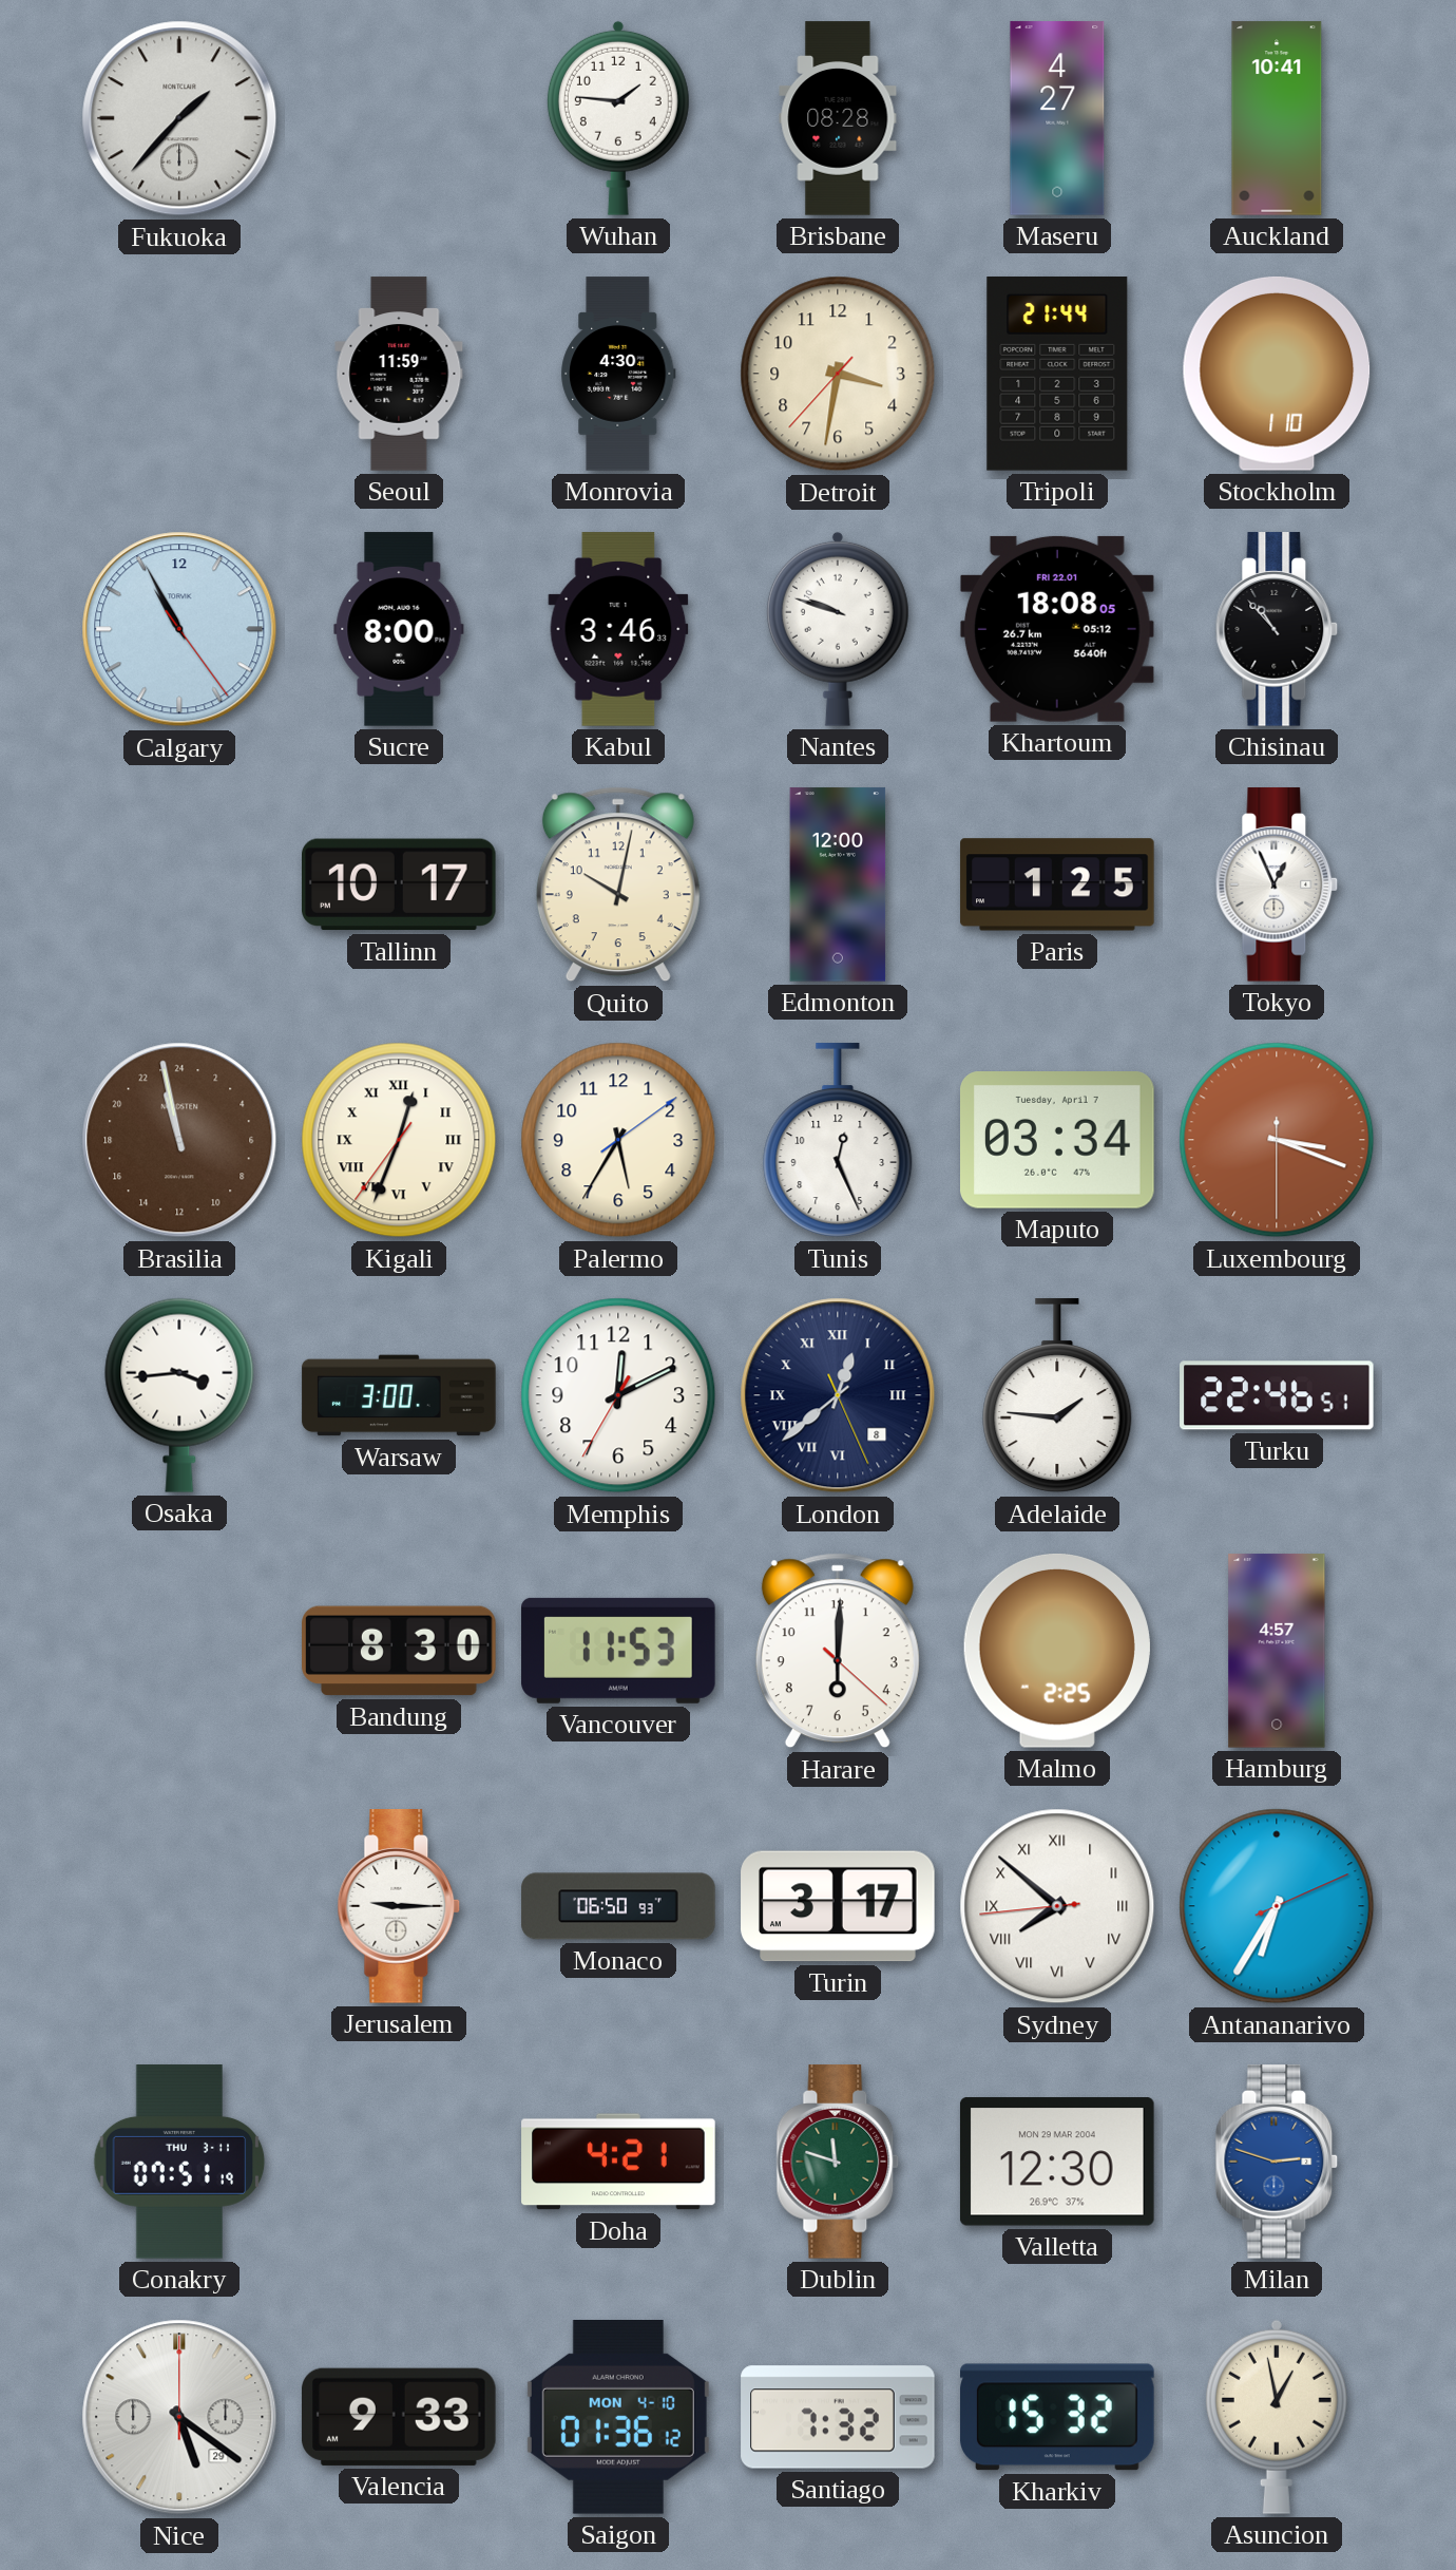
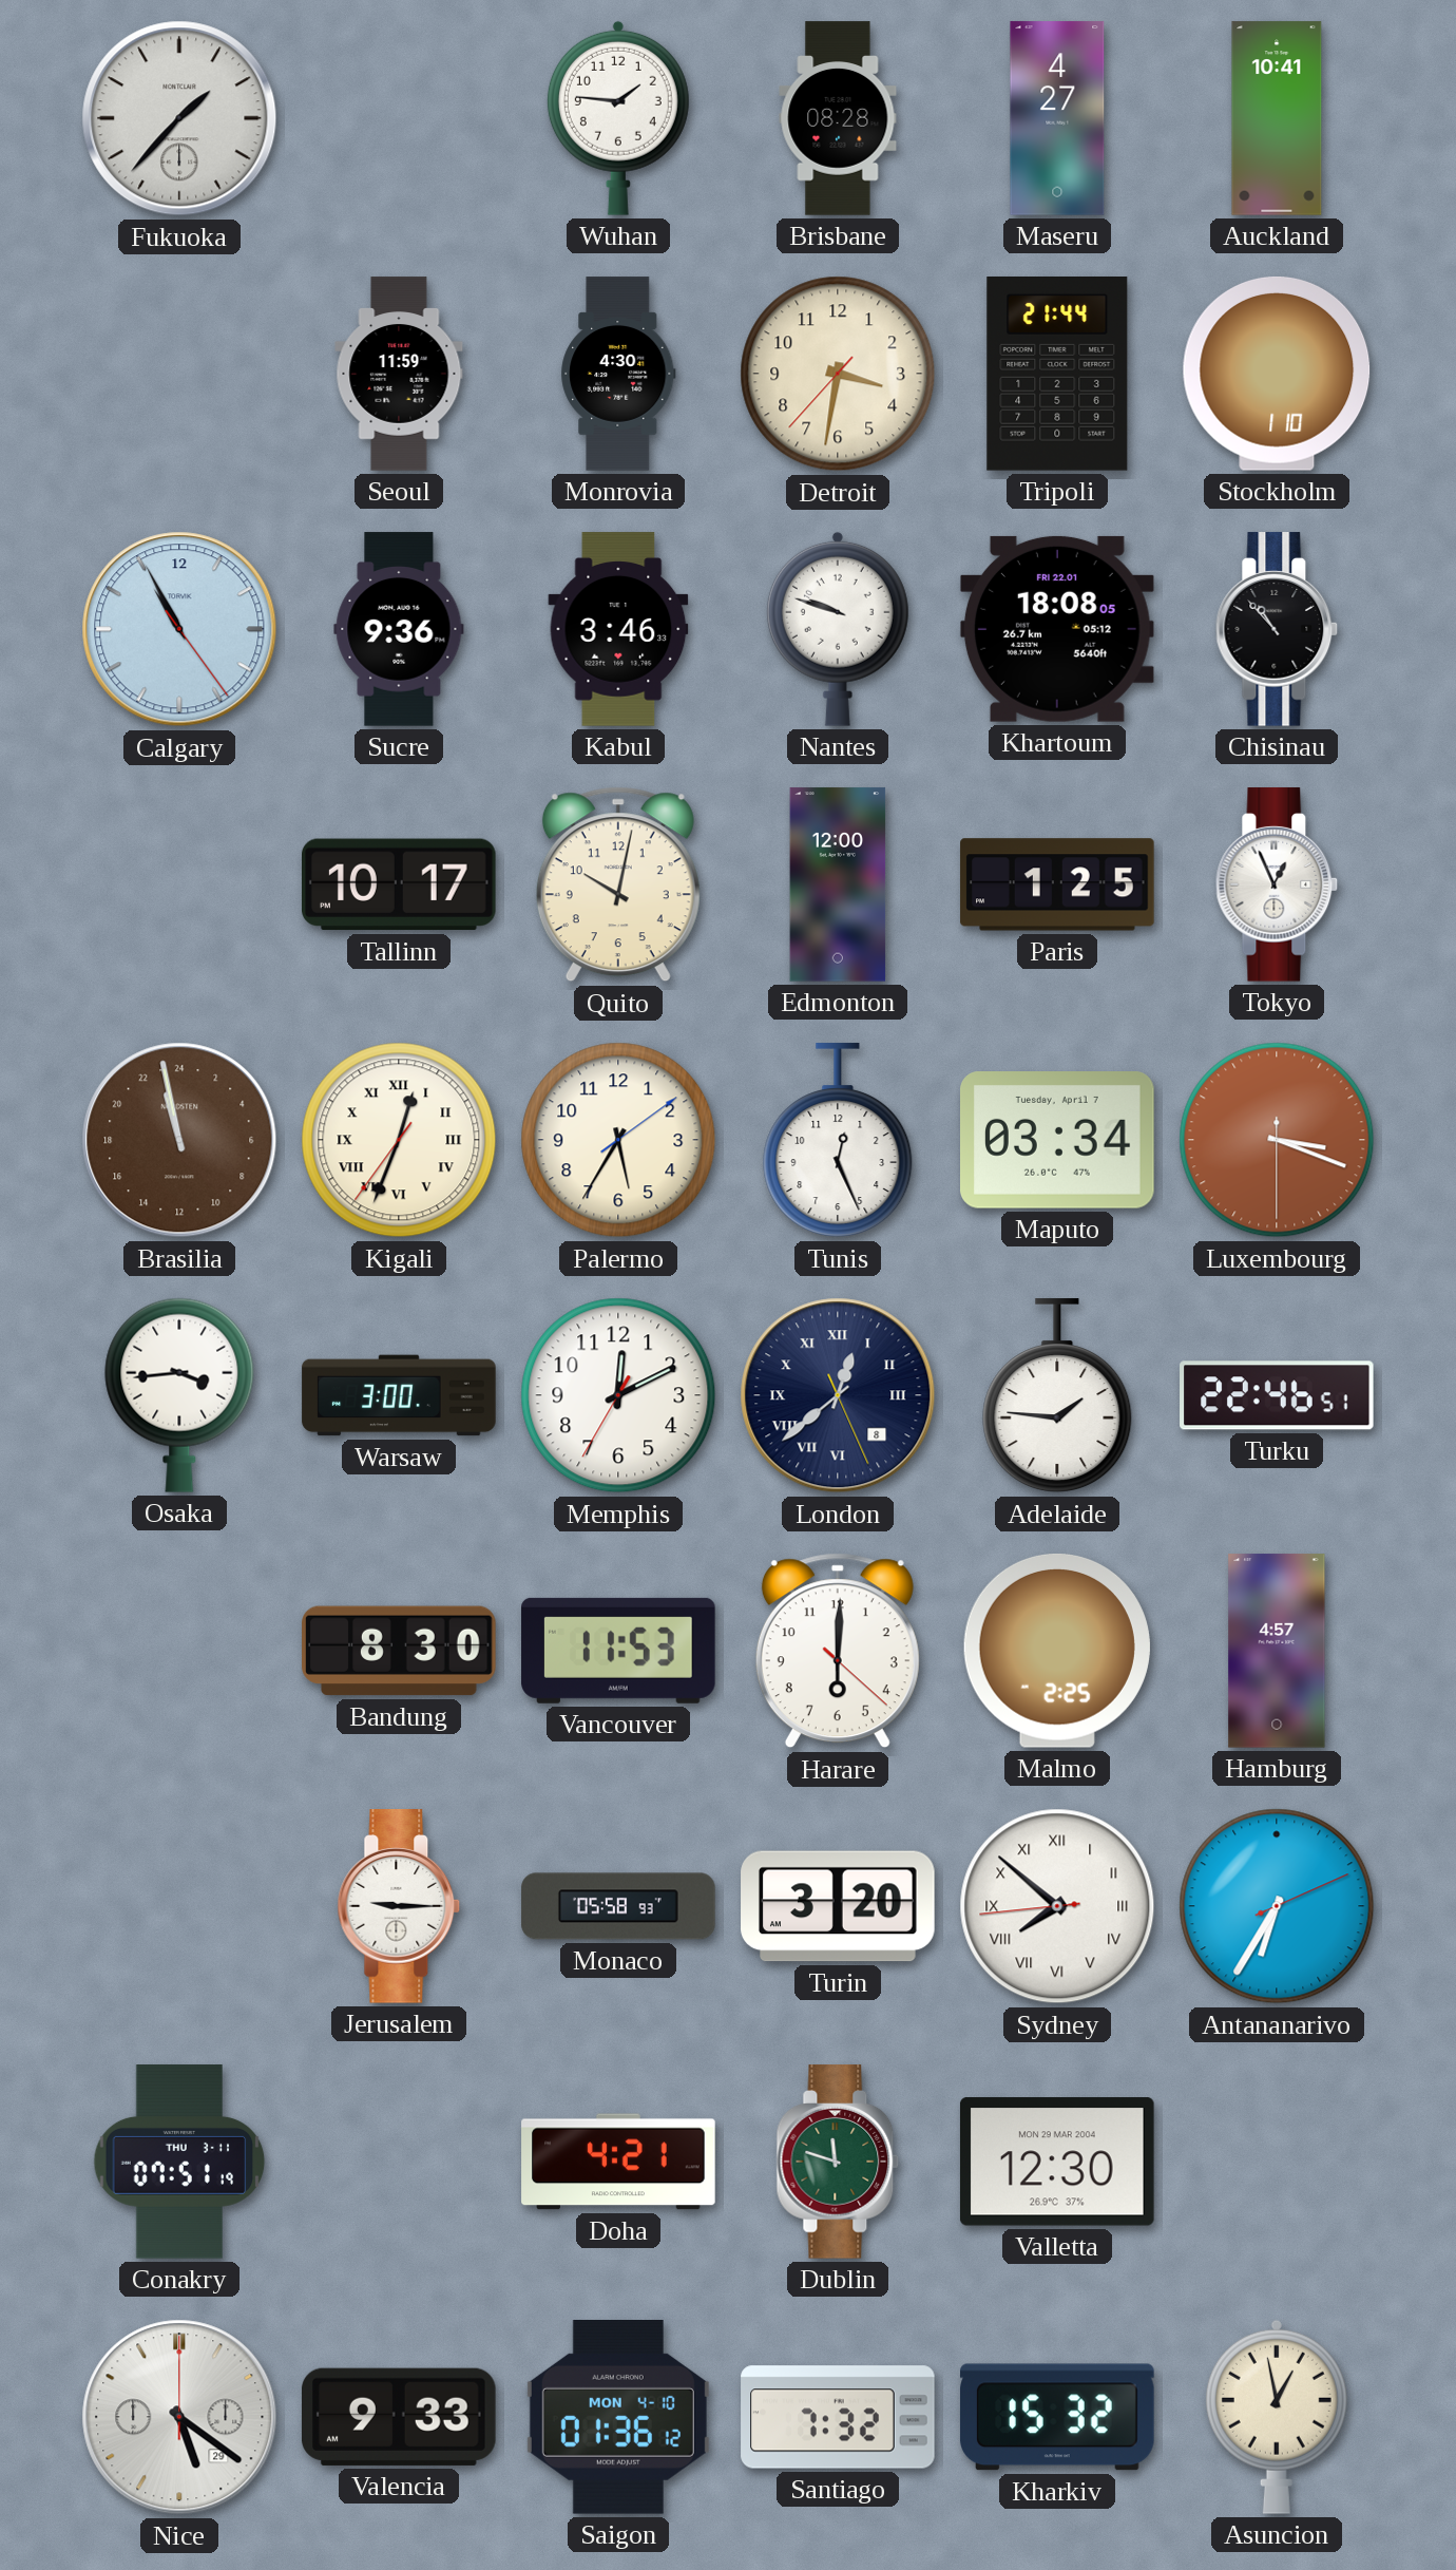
Sucre: 8:00 -> 9:36
Monaco: 06:50 -> 05:58
Turin: 3:17 -> 3:20
Milan: 2:48 -> none
